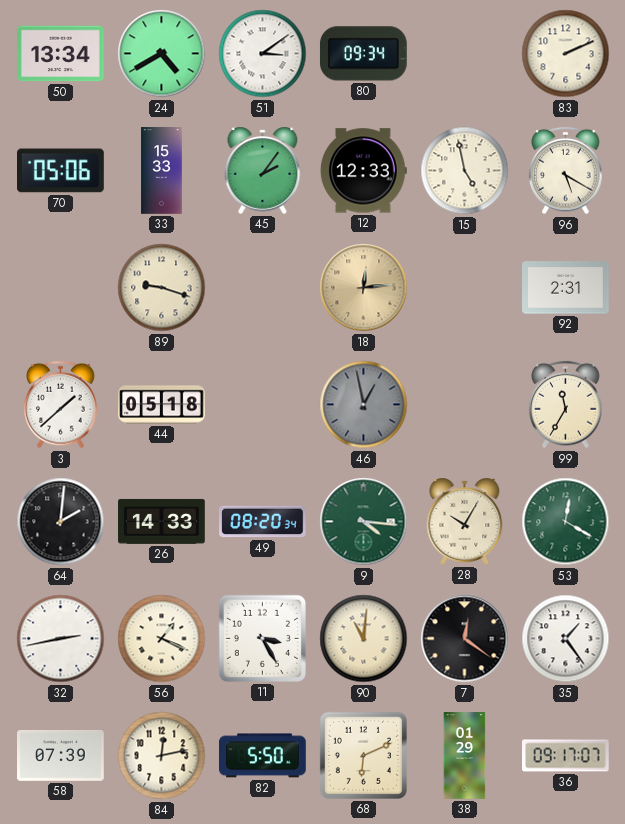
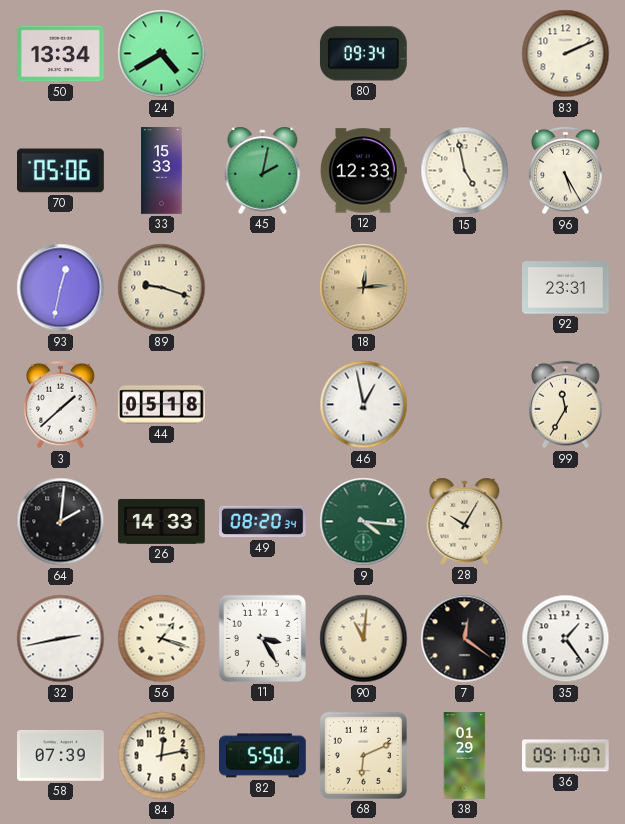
51: 3:09 -> none
45: 2:06 -> 2:02
96: 5:20 -> 5:25
93: none -> 12:32
92: 2:31 -> 23:31
46 dial: grey -> white
53: 12:20 -> none
56: 1:19 -> 1:18
